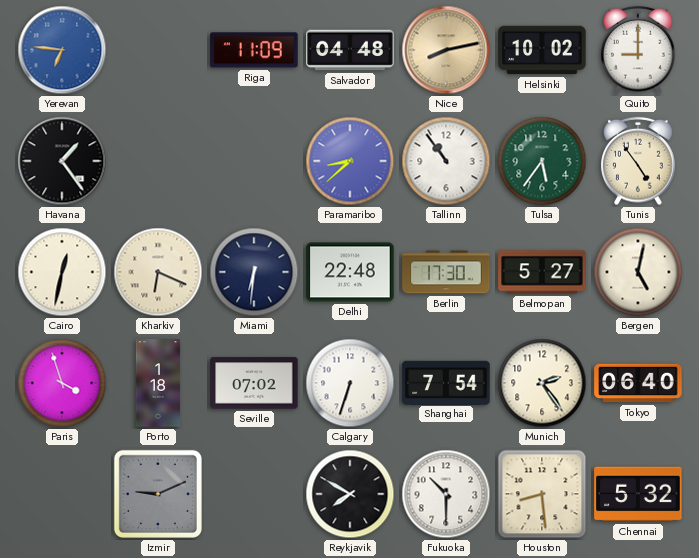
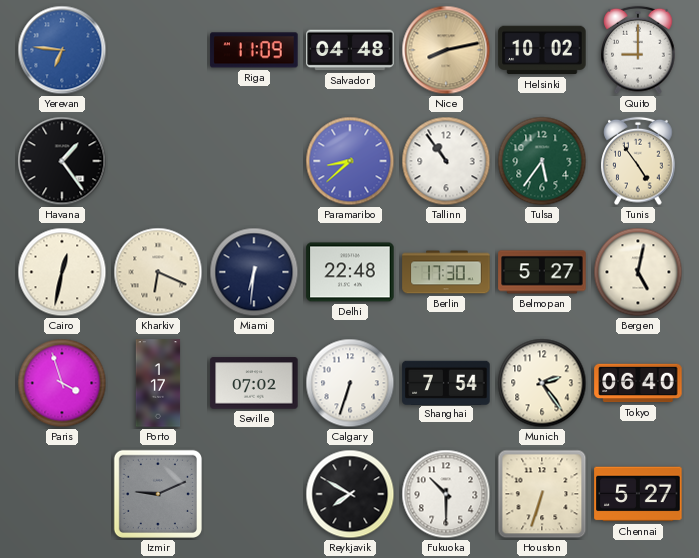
Porto: 1:18 -> 1:17
Houston: 8:29 -> 6:33
Chennai: 5:32 -> 5:27
